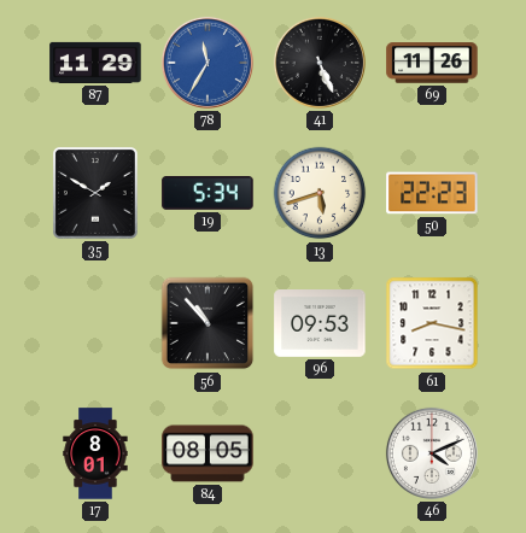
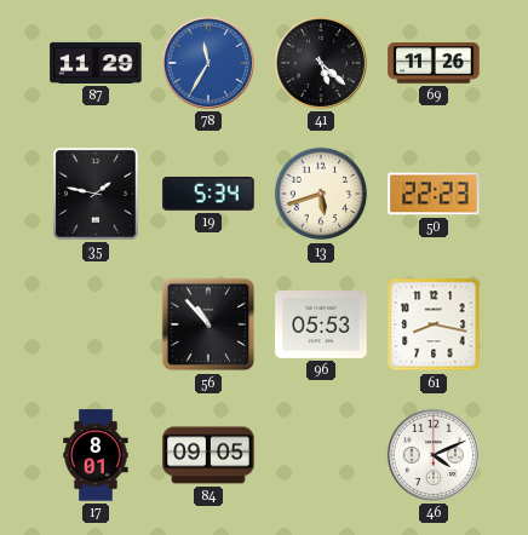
41: 5:26 -> 5:22
35: 1:50 -> 1:47
96: 09:53 -> 05:53
84: 08:05 -> 09:05
